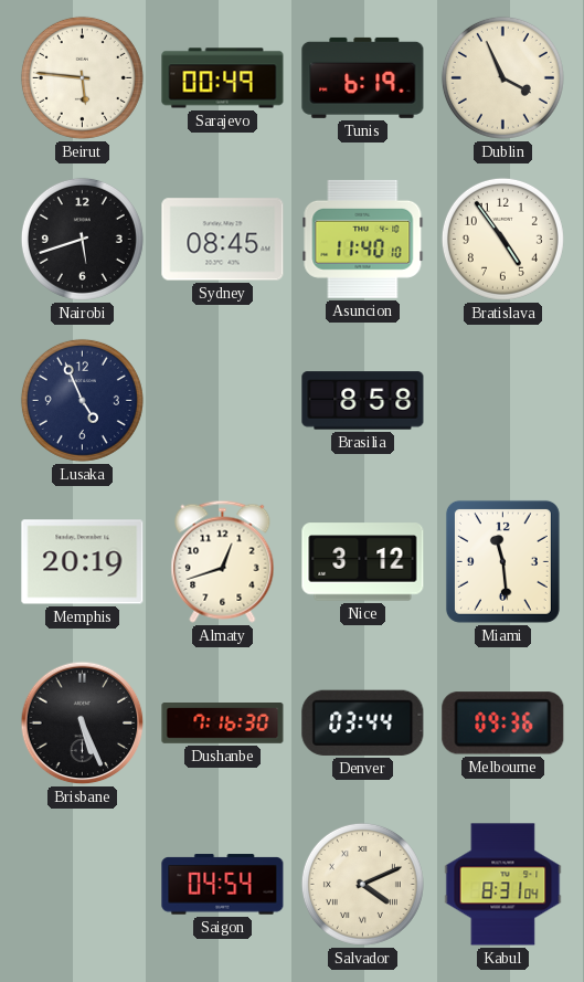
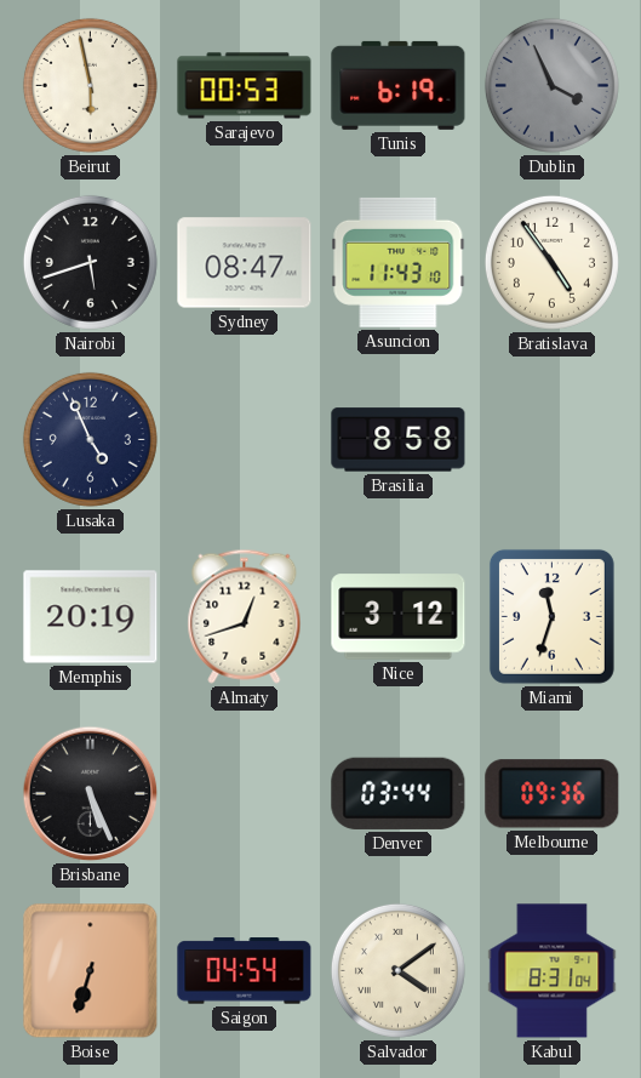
Beirut: 5:46 -> 5:58
Sarajevo: 00:49 -> 00:53
Dublin dial: cream -> grey
Sydney: 08:45 -> 08:47
Asuncion: 11:40 -> 11:43
Miami: 11:29 -> 11:33
Dushanbe: 7:16 -> none
Boise: none -> 6:33
Salvador: 4:11 -> 4:09
